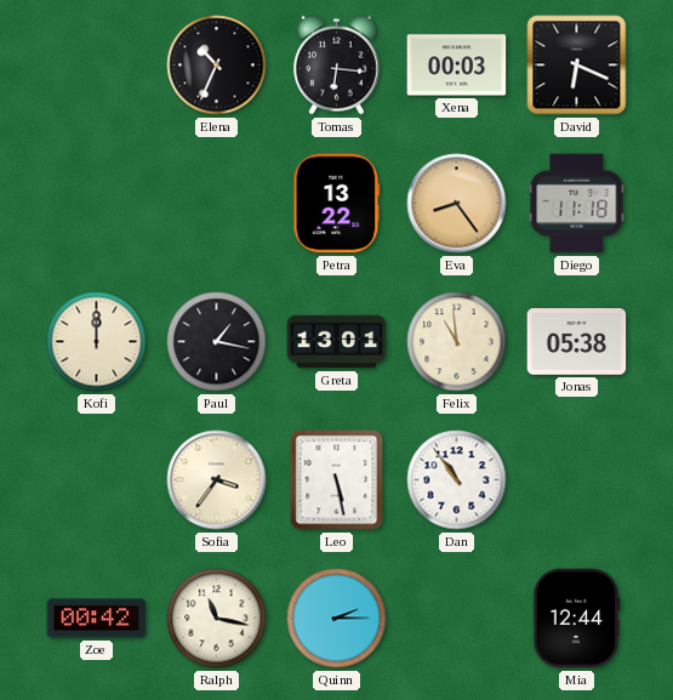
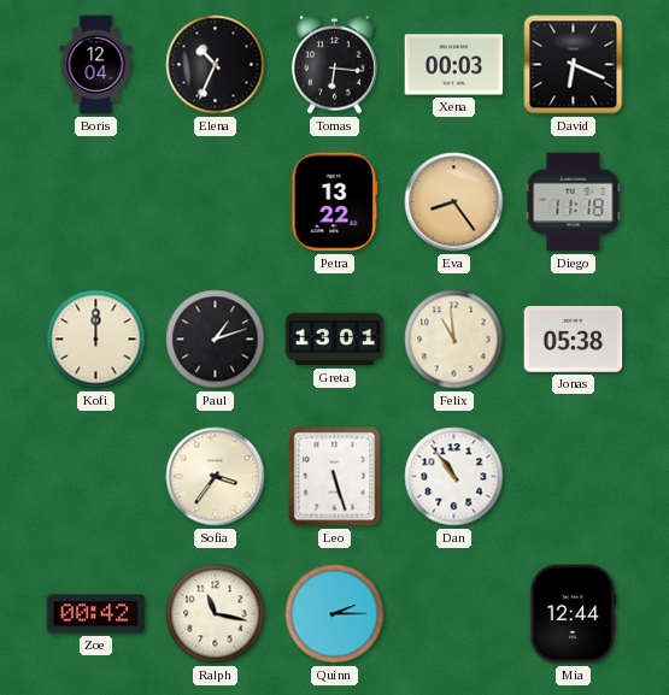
Boris: none -> 12:04
Paul: 1:17 -> 1:12
Leo: 5:28 -> 5:27
